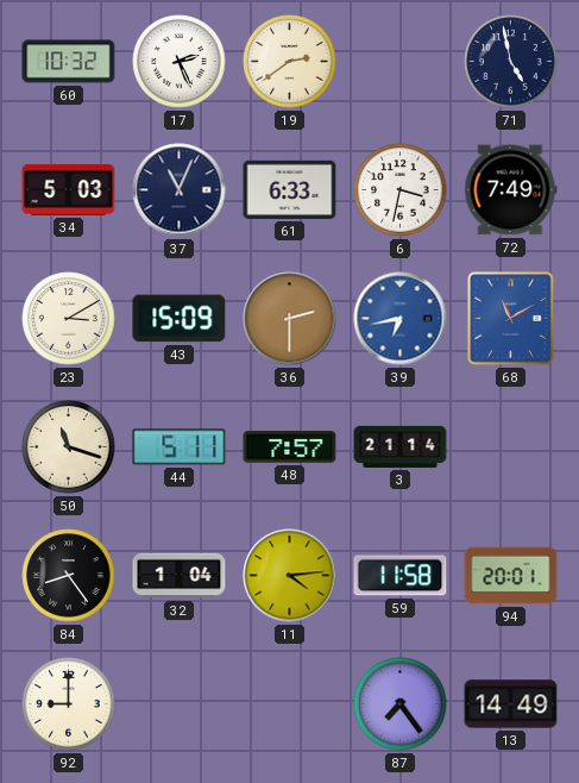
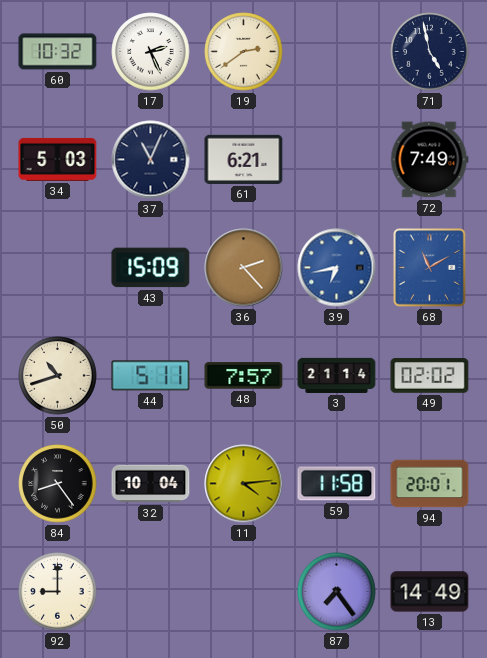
61: 6:33 -> 6:21
6: 3:32 -> none
23: 3:10 -> none
36: 2:30 -> 2:23
50: 11:18 -> 10:42
49: none -> 02:02
32: 1:04 -> 10:04
